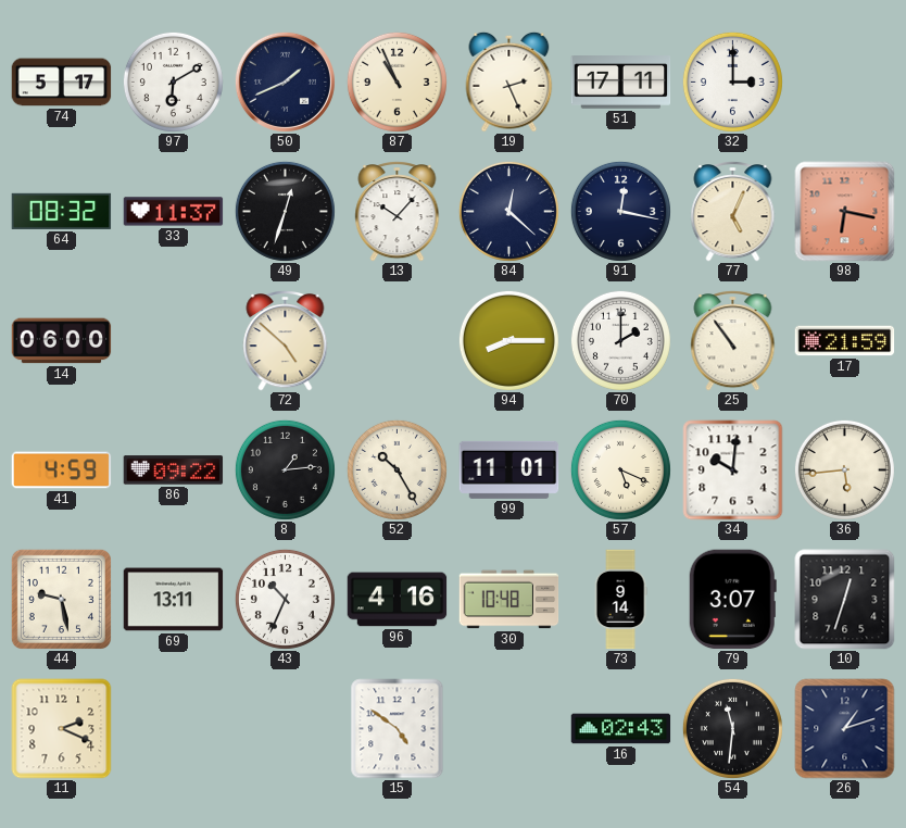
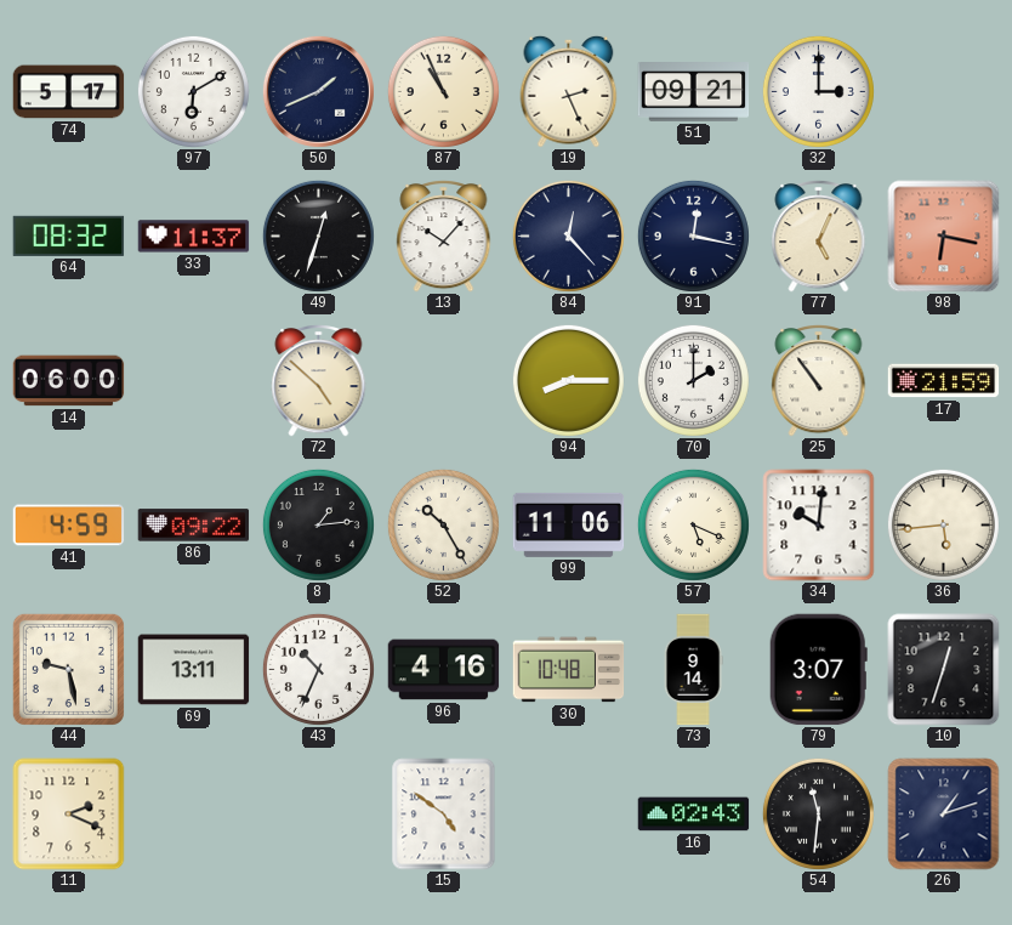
51: 17:11 -> 09:21
84: 12:22 -> 12:23
99: 11:01 -> 11:06
